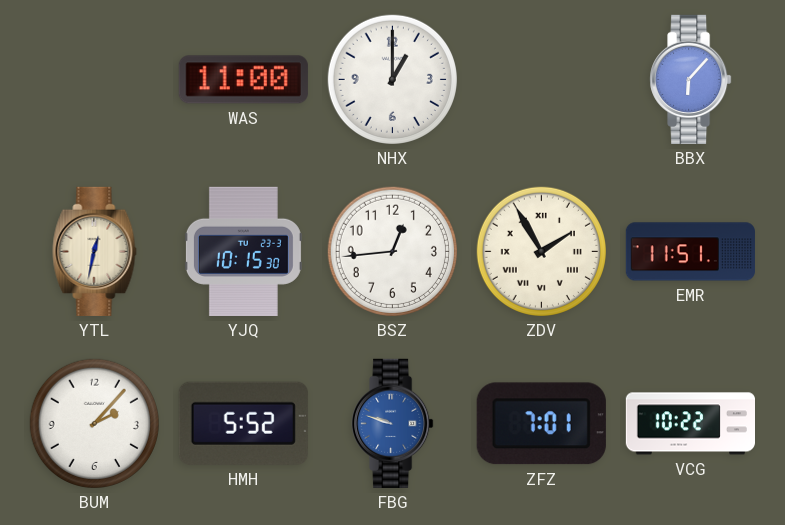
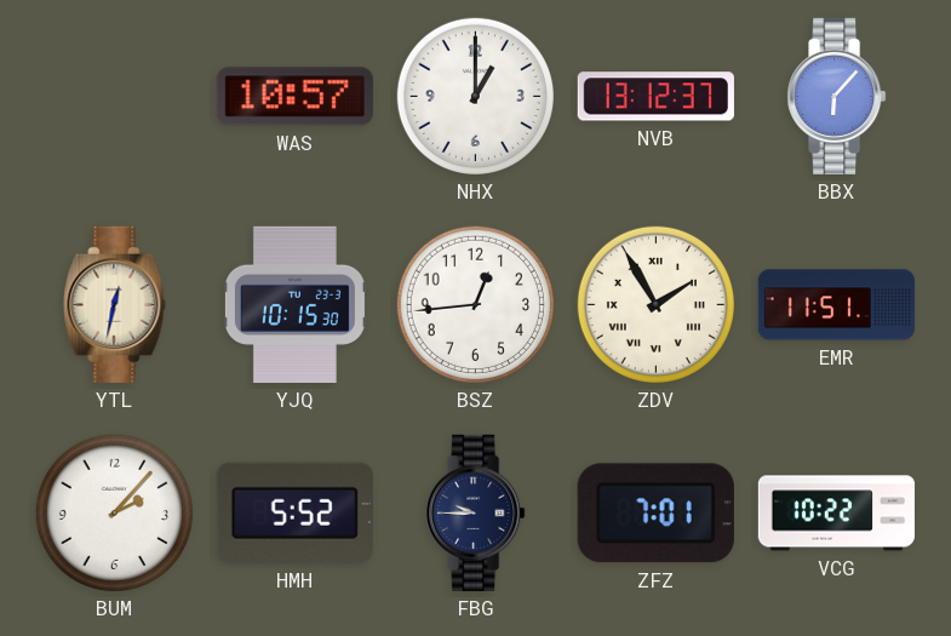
WAS: 11:00 -> 10:57
NVB: none -> 13:12
FBG: 9:48 -> 9:45
FBG dial: blue -> navy
